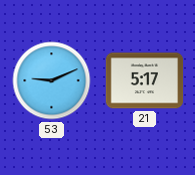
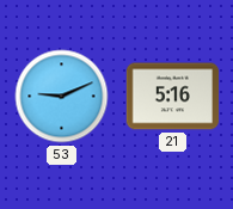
21: 5:17 -> 5:16
